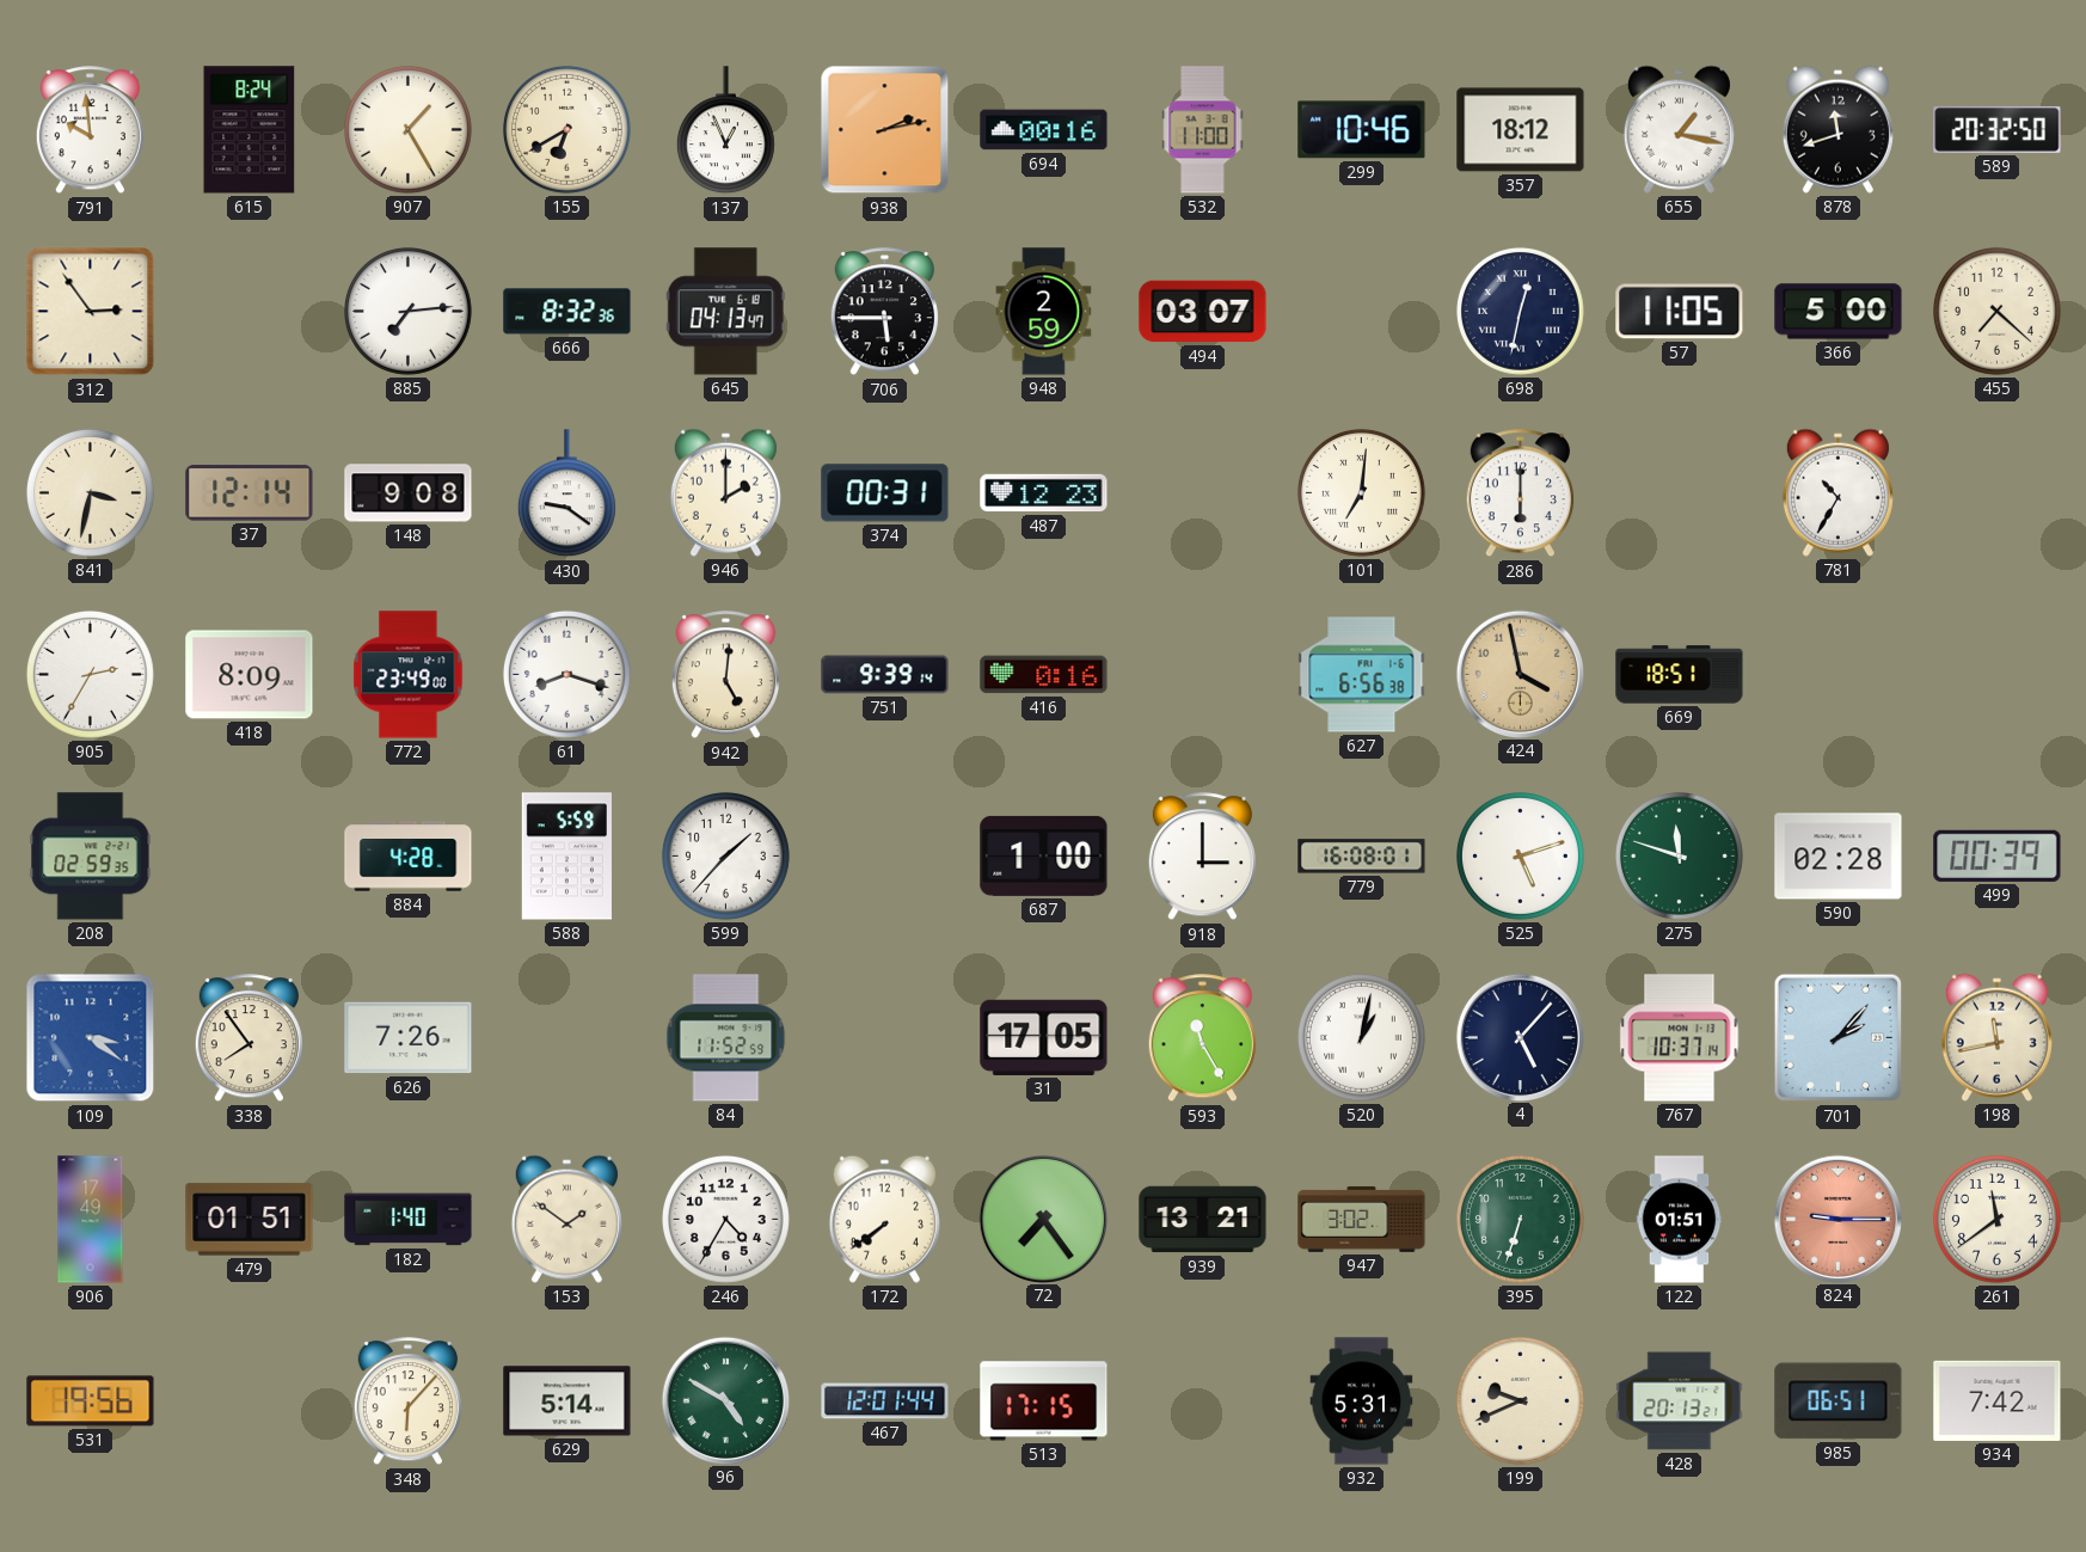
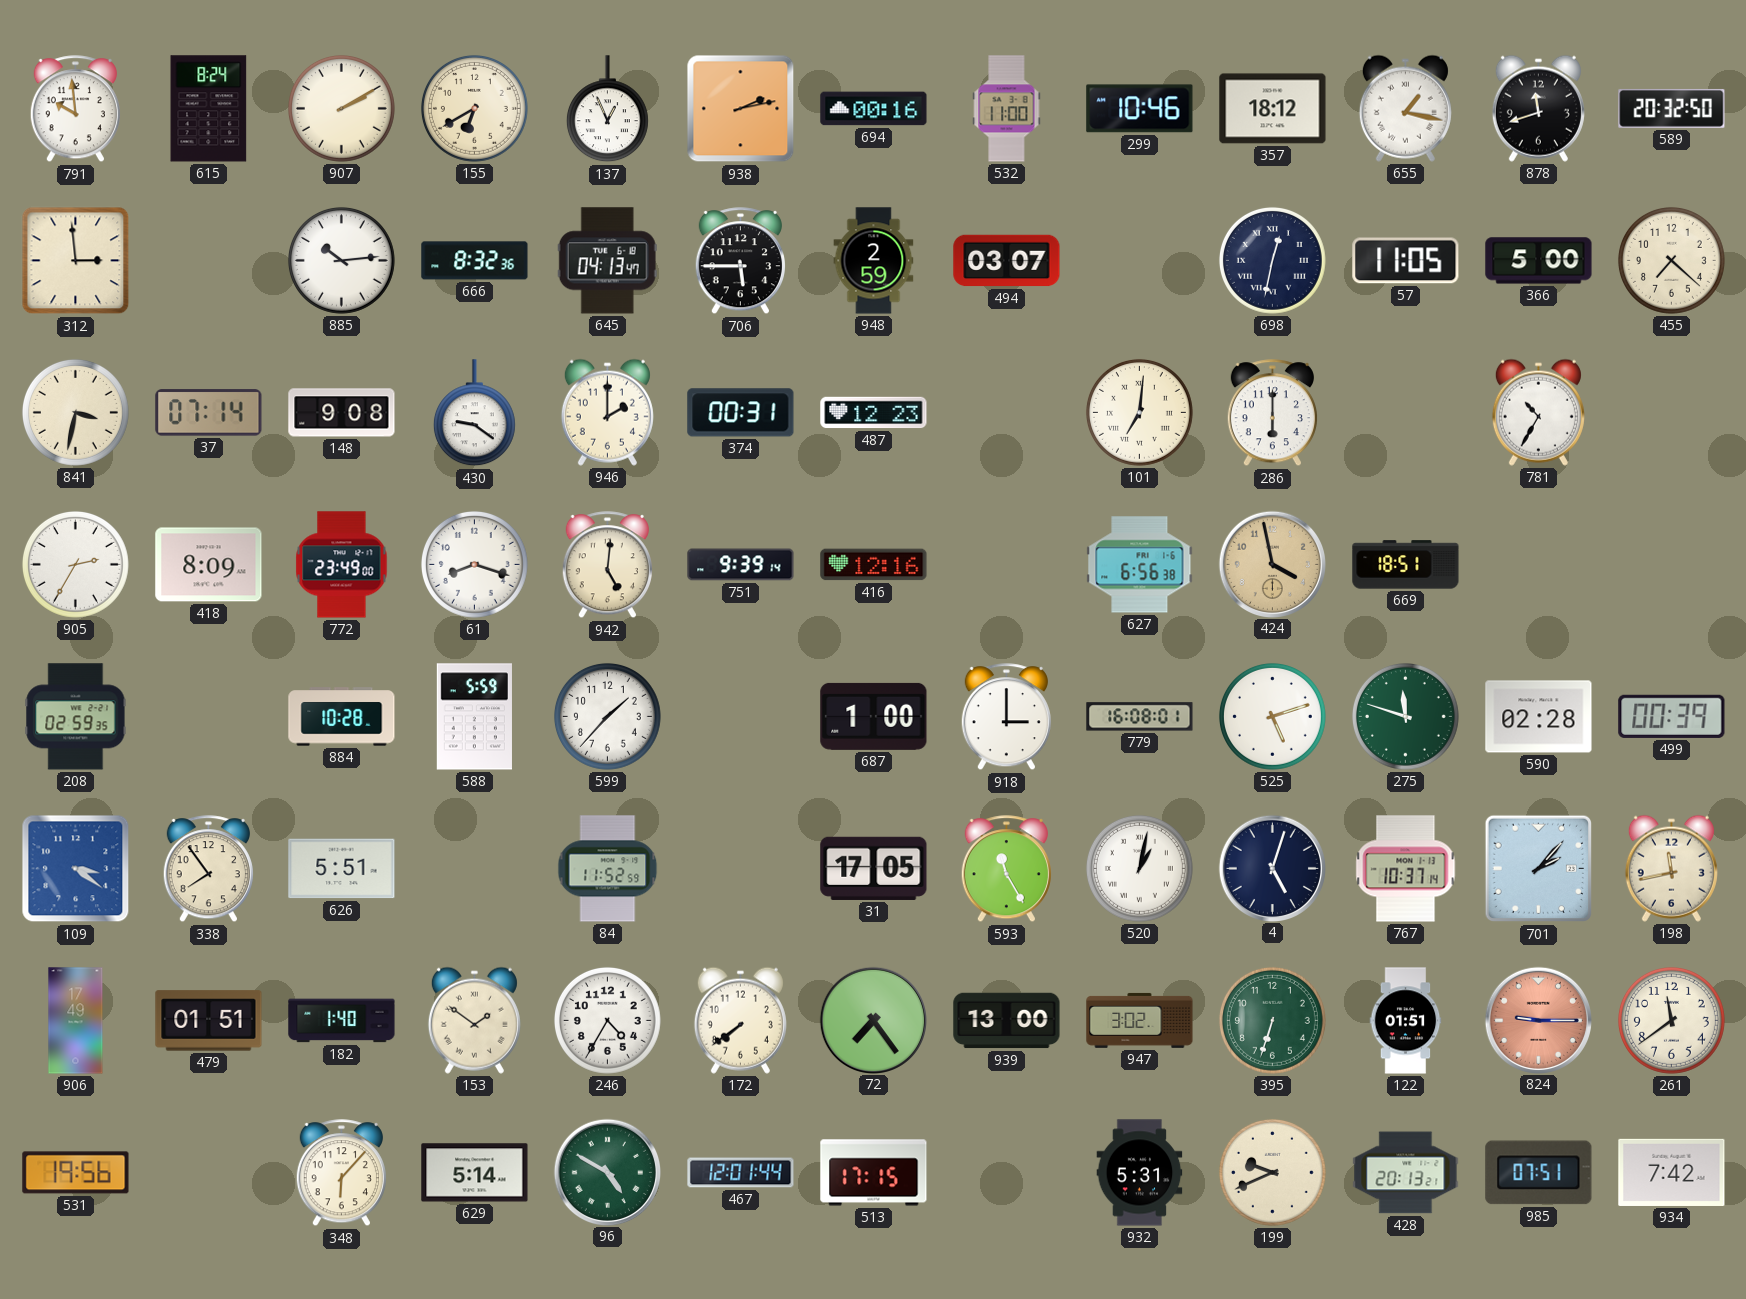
907: 1:25 -> 2:10
312: 2:54 -> 2:59
885: 7:14 -> 10:14
37: 12:14 -> 07:14
416: 0:16 -> 12:16
884: 4:28 -> 10:28
626: 7:26 -> 5:51
4: 5:07 -> 5:03
939: 13:21 -> 13:00
985: 06:51 -> 07:51
